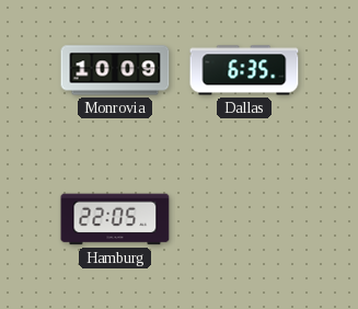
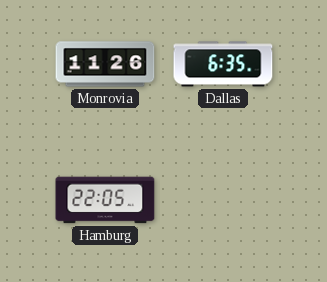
Monrovia: 10:09 -> 11:26
